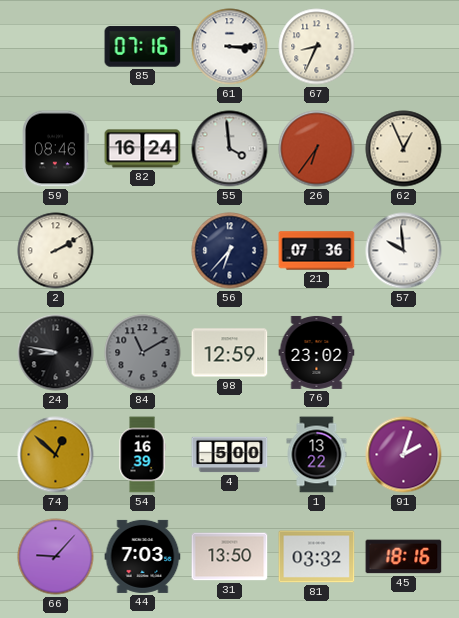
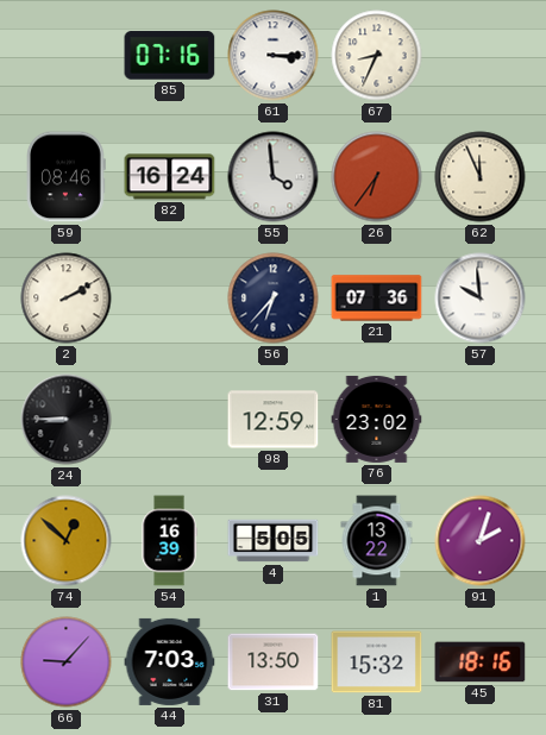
62: 12:56 -> 11:56
24: 8:47 -> 8:45
84: 11:10 -> none
4: 5:00 -> 5:05
81: 03:32 -> 15:32
